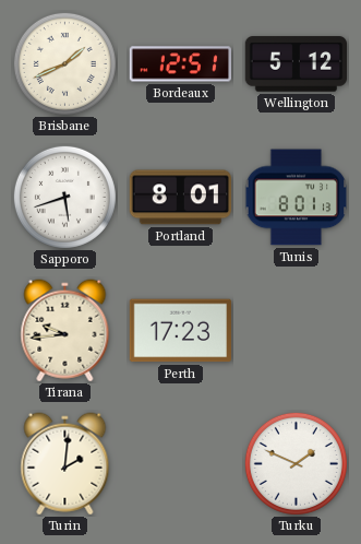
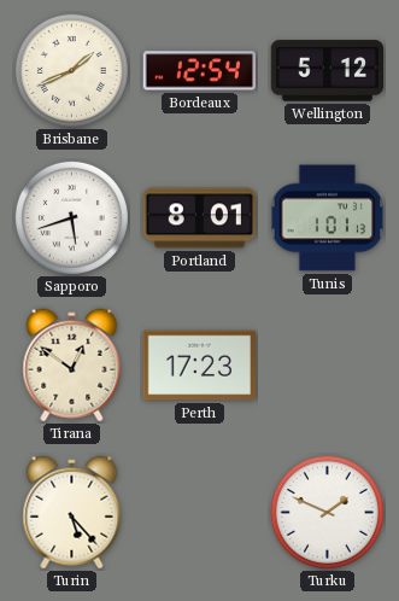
Bordeaux: 12:51 -> 12:54
Tunis: 8:01 -> 1:01
Tirana: 9:44 -> 12:51
Turin: 2:01 -> 5:23
